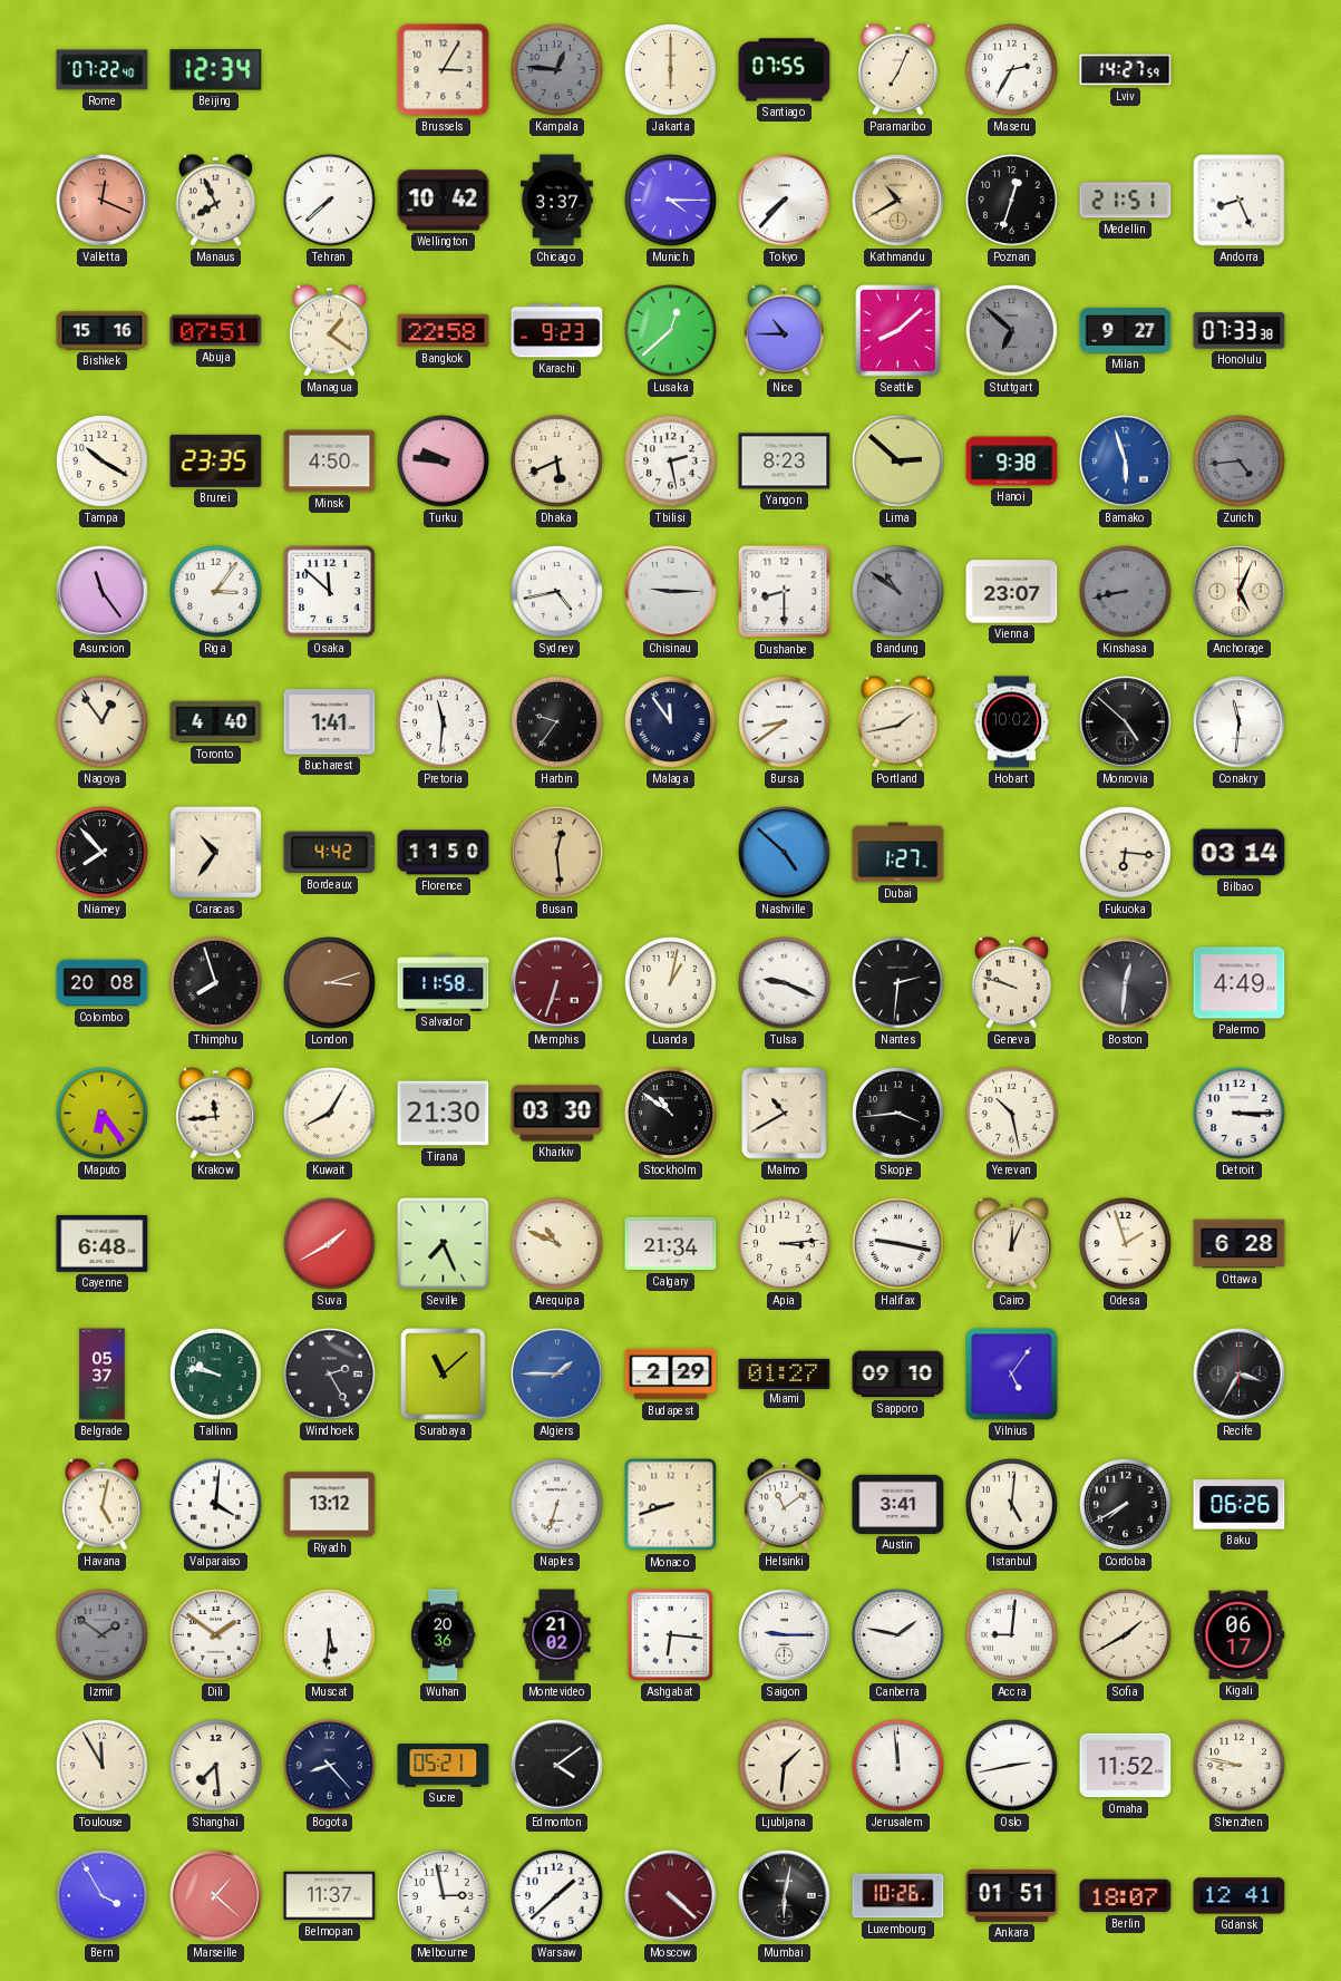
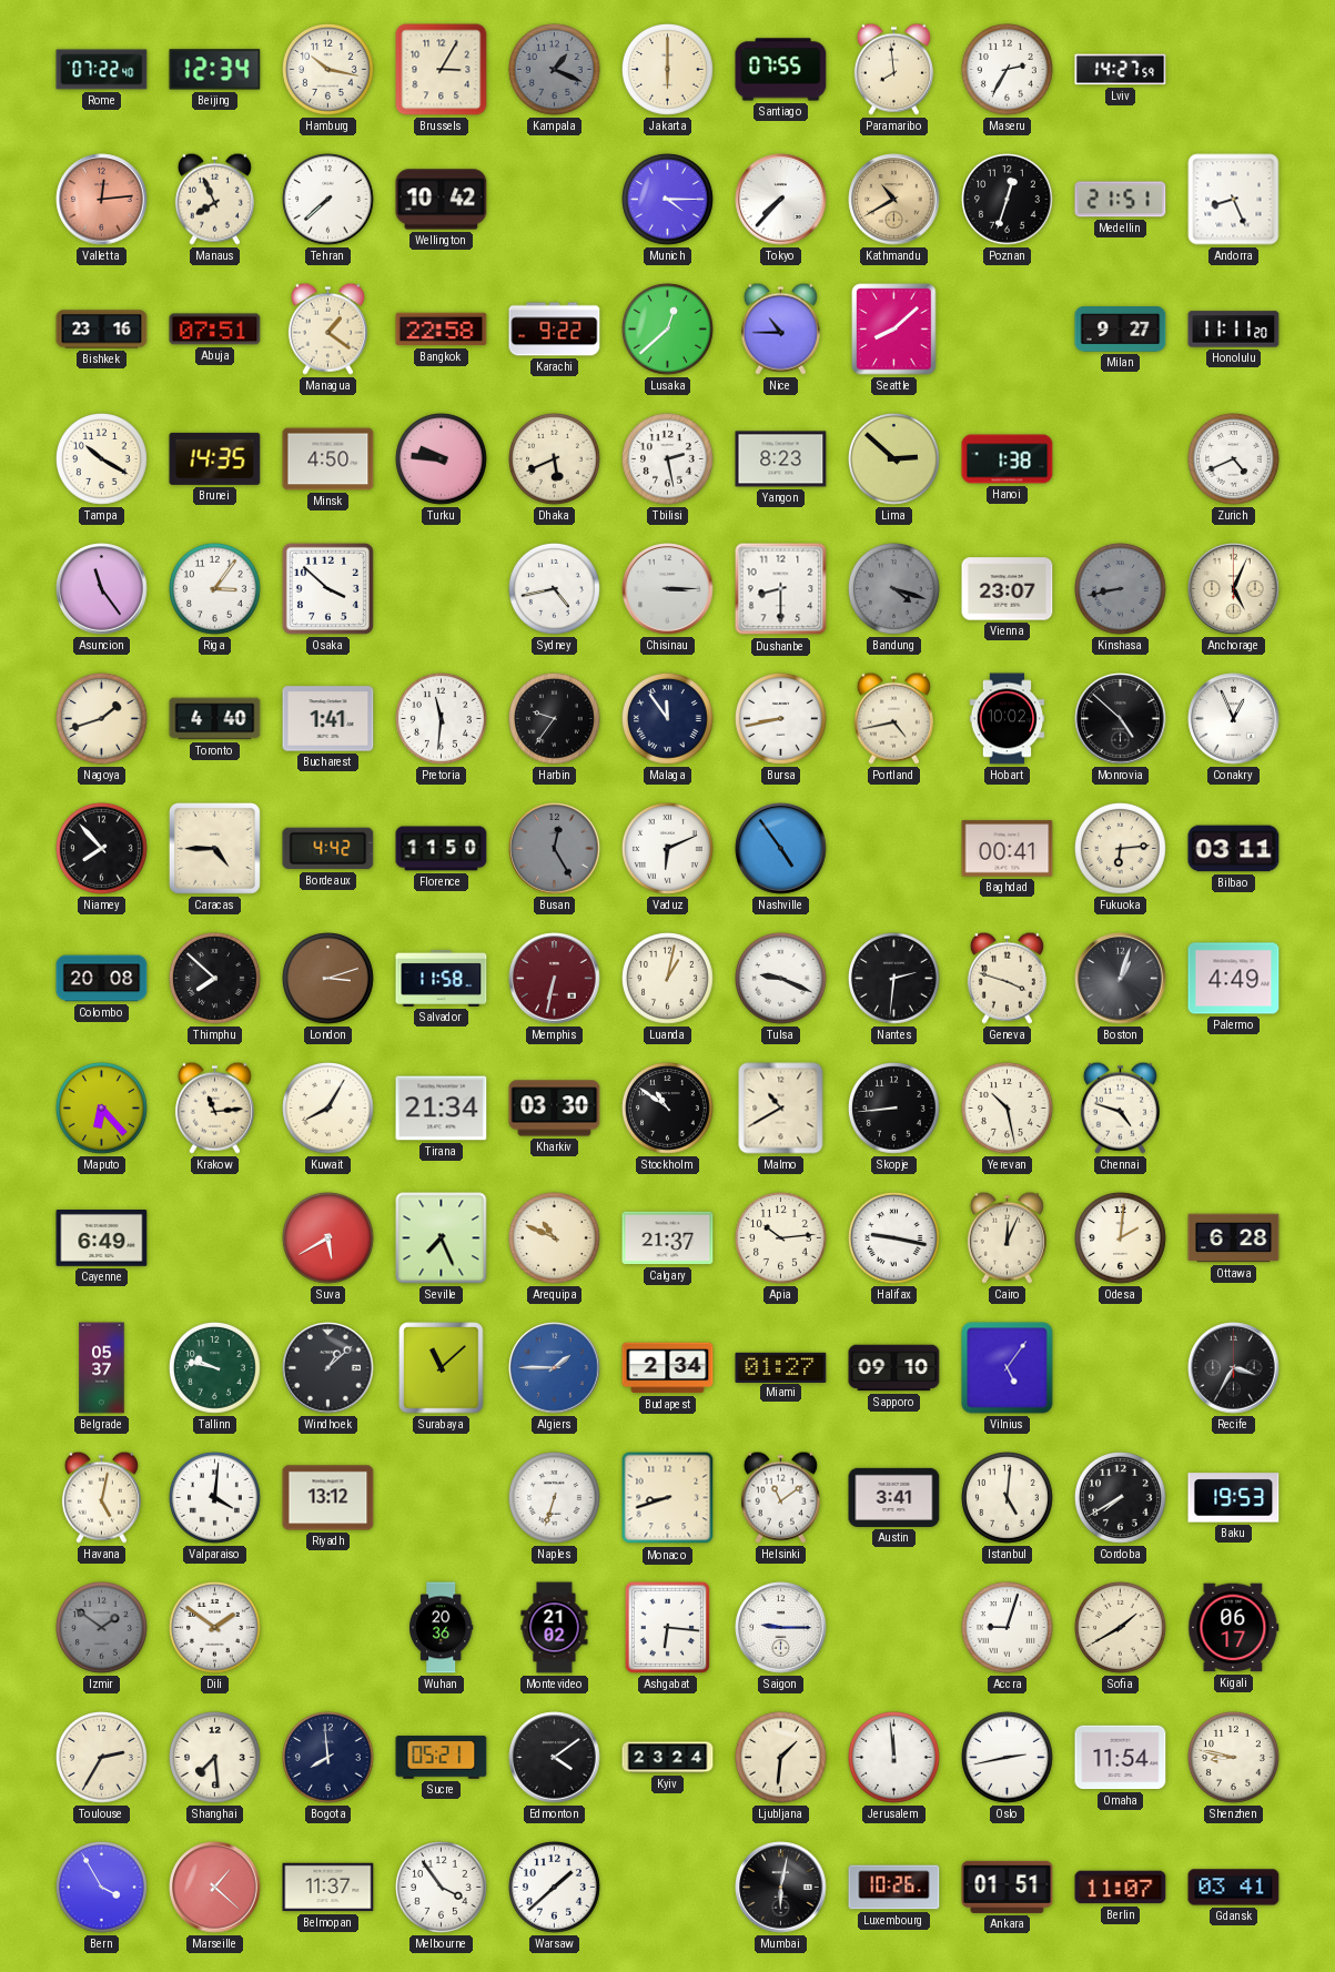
Hamburg: none -> 10:17
Kampala: 12:46 -> 1:19
Paramaribo: 7:04 -> 7:59
Valletta: 12:19 -> 12:14
Chicago: 3:37 -> none
Bishkek: 15:16 -> 23:16
Karachi: 9:23 -> 9:22
Stuttgart: 6:52 -> none
Honolulu: 07:33 -> 11:11
Brunei: 23:35 -> 14:35
Hanoi: 9:38 -> 1:38
Bamako: 5:57 -> none
Zurich: 4:44 -> 4:41
Zurich dial: grey -> white
Osaka: 11:52 -> 3:52
Chisinau: 9:15 -> 3:15
Bandung: 10:51 -> 4:18
Nagoya: 12:54 -> 1:42
Bursa: 8:39 -> 8:43
Portland: 1:43 -> 4:43
Conakry: 11:31 -> 12:56
Caracas: 10:36 -> 4:45
Busan: 12:29 -> 12:25
Busan dial: champagne -> grey
Vaduz: none -> 6:11
Nashville: 4:52 -> 4:54
Dubai: 1:27 -> none
Baghdad: none -> 00:41
Fukuoka: 6:16 -> 6:14
Bilbao: 03:14 -> 03:11
Thimphu: 7:57 -> 7:52
Memphis: 6:33 -> 6:32
Geneva: 9:48 -> 3:48
Boston: 12:31 -> 1:03
Maputo: 6:24 -> 6:23
Krakow: 11:44 -> 11:14
Tirana: 21:30 -> 21:34
Skopje: 3:44 -> 8:44
Chennai: none -> 4:48
Detroit: 3:15 -> none
Cayenne: 6:48 -> 6:49
Suva: 1:40 -> 5:40
Calgary: 21:34 -> 21:37
Apia: 3:14 -> 10:14
Odesa: 1:57 -> 2:01
Windhoek: 2:25 -> 1:08
Budapest: 2:29 -> 2:34
Baku: 06:26 -> 19:53
Muscat: 5:31 -> none
Canberra: 1:47 -> none
Accra: 9:01 -> 9:03
Toulouse: 11:55 -> 2:35
Bogota: 8:23 -> 7:59
Kyiv: none -> 23:24
Omaha: 11:52 -> 11:54
Melbourne: 2:58 -> 3:54
Moscow: 4:22 -> none
Berlin: 18:07 -> 11:07
Gdansk: 12:41 -> 03:41
